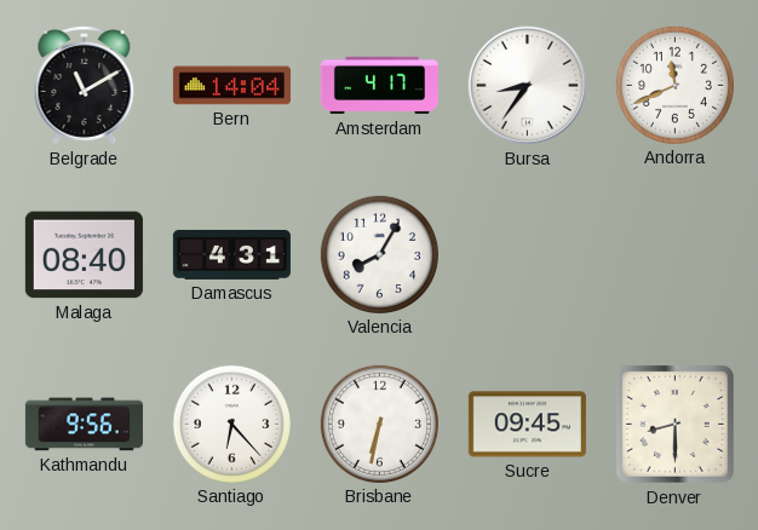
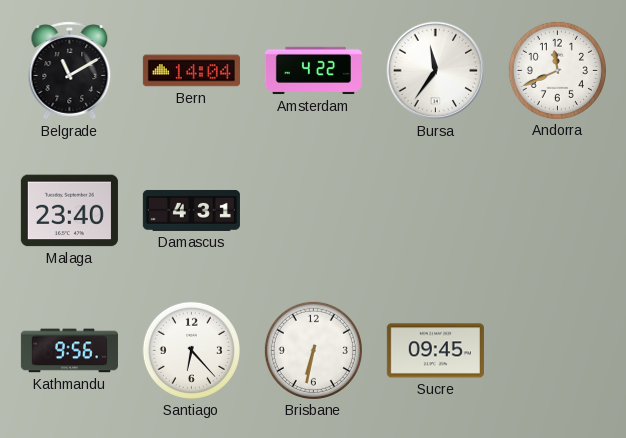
Amsterdam: 4:17 -> 4:22
Bursa: 8:36 -> 11:36
Malaga: 08:40 -> 23:40
Valencia: 8:05 -> none
Denver: 8:30 -> none
